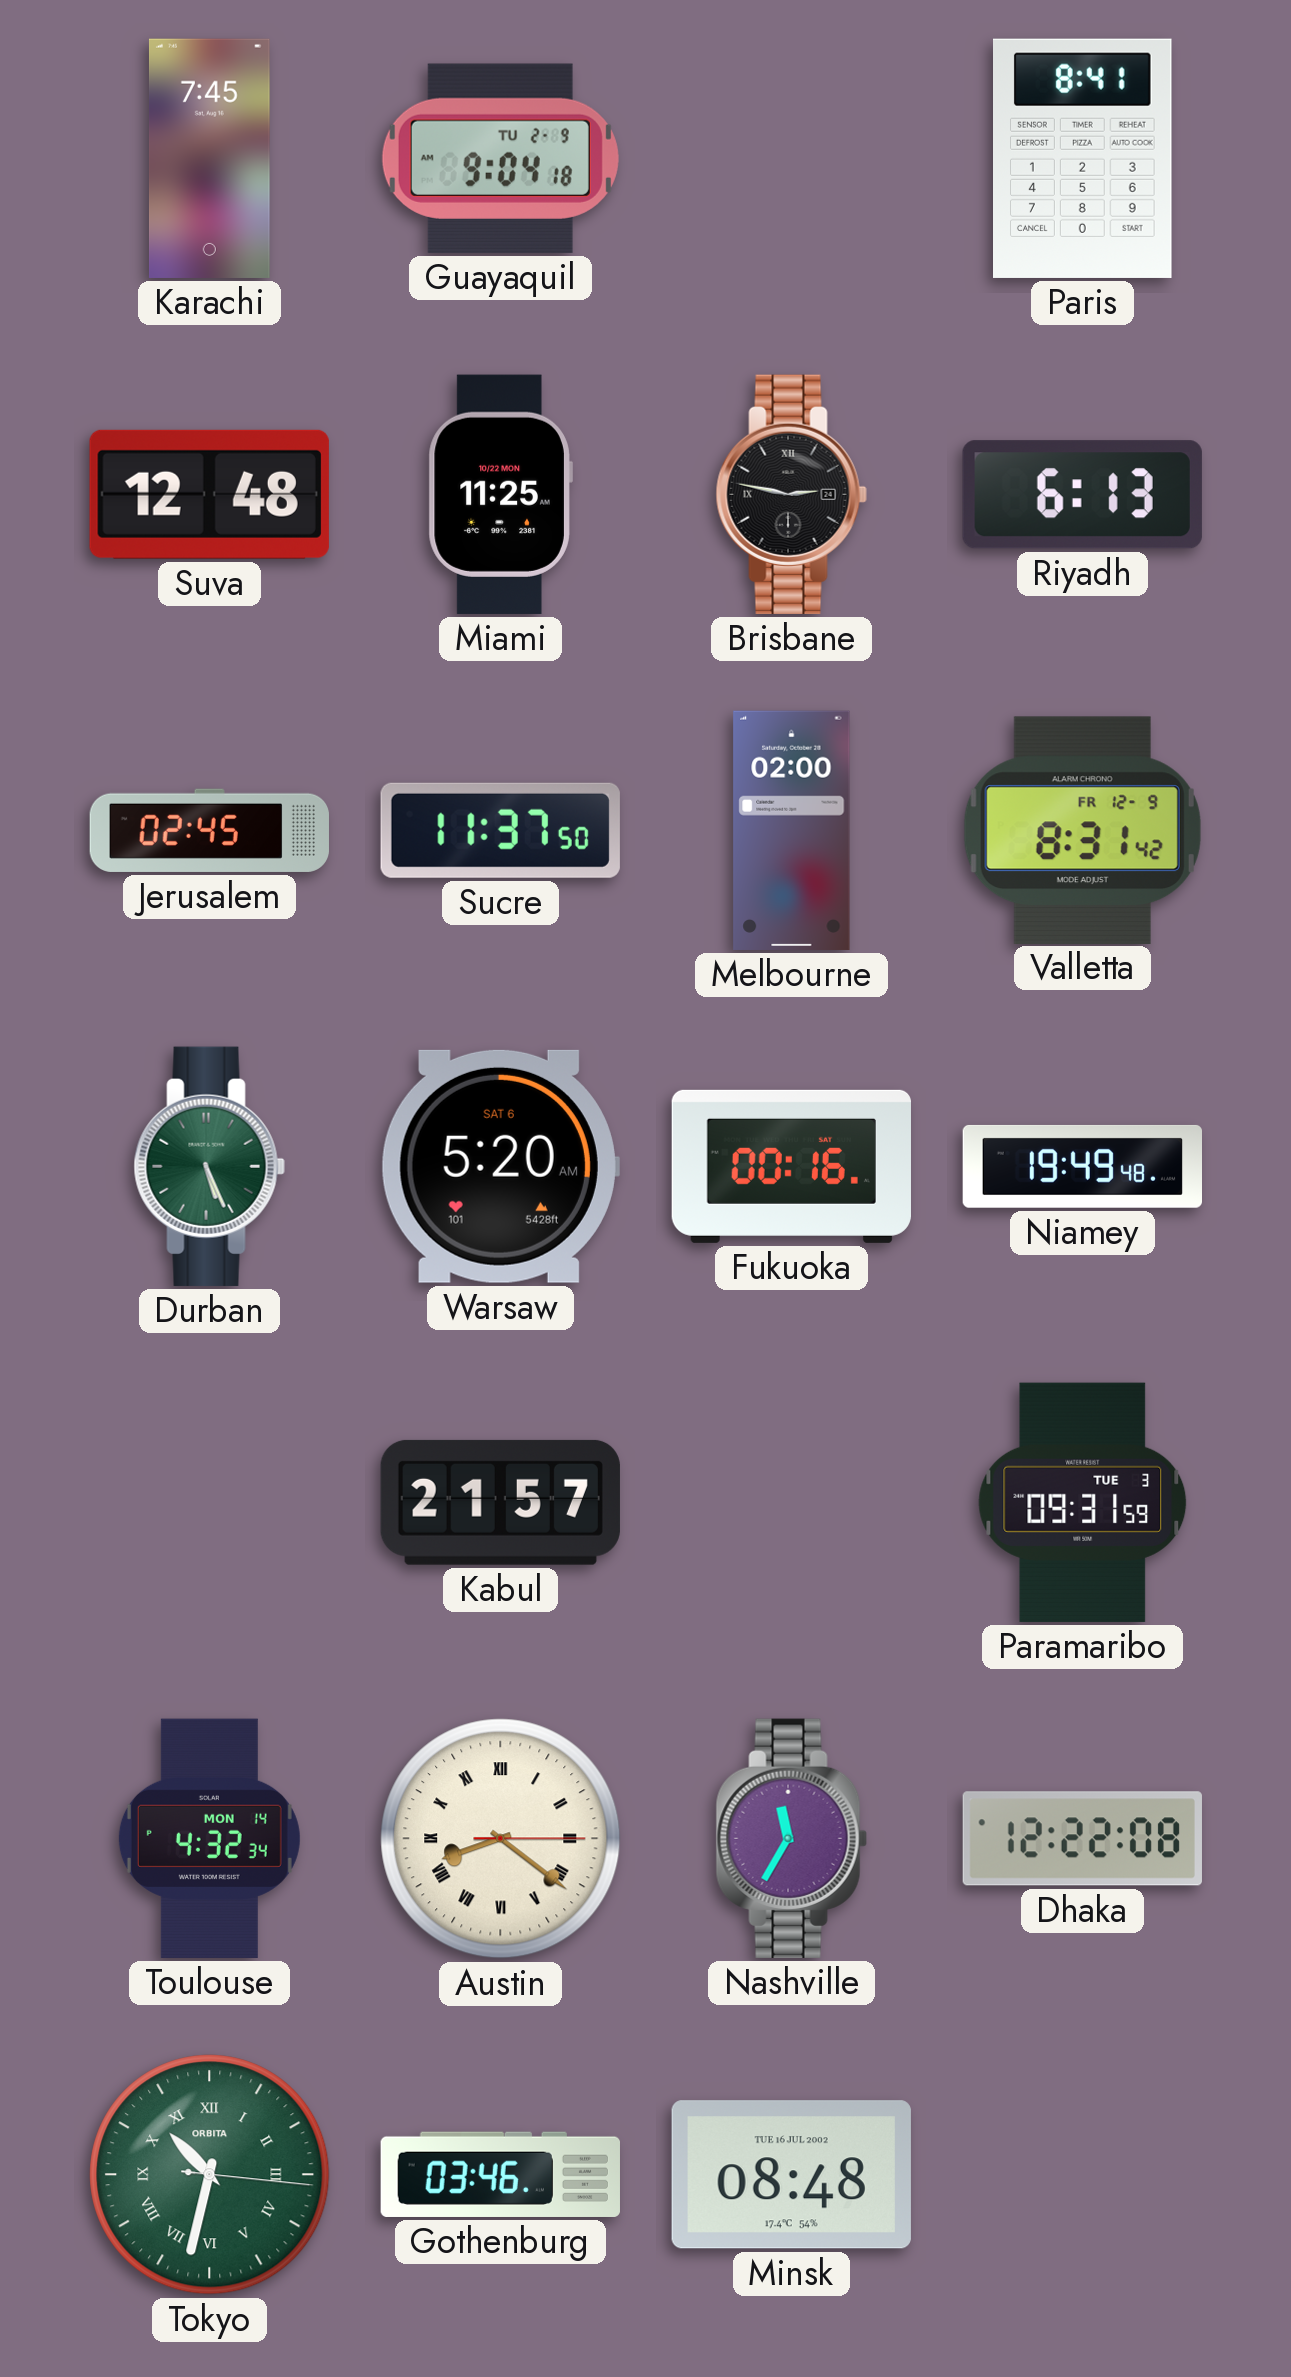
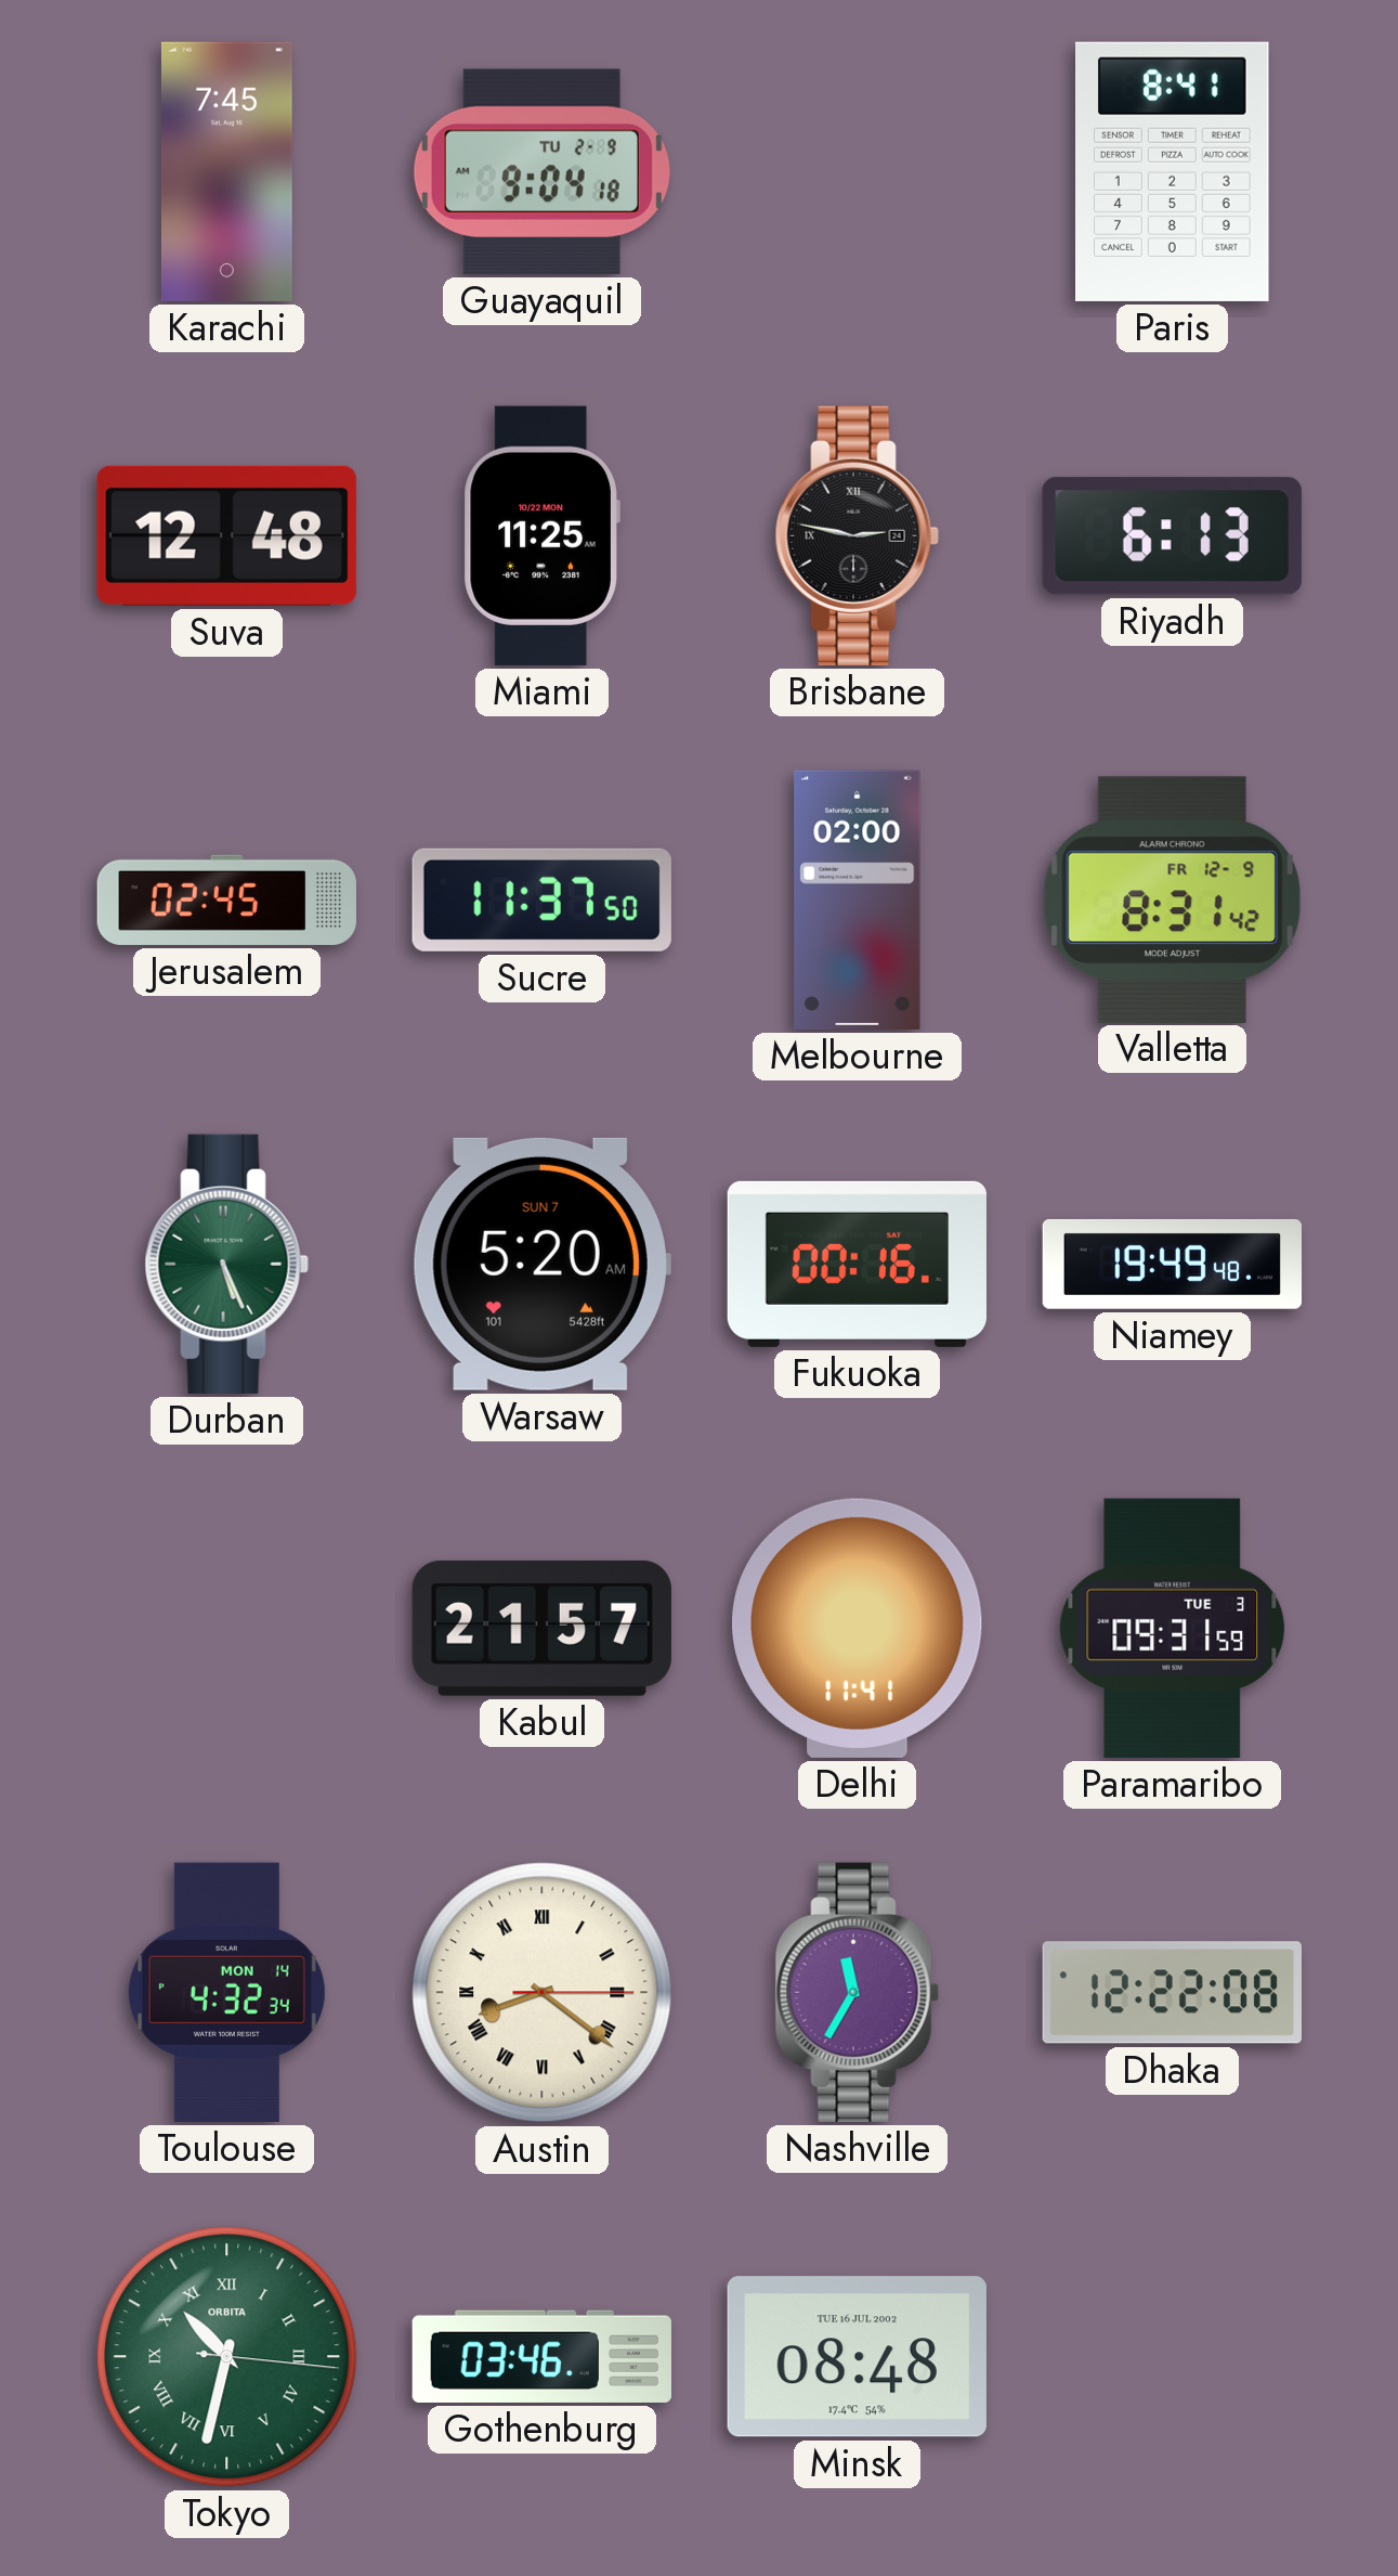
Warsaw date: SAT 6 -> SUN 7
Delhi: none -> 11:41
